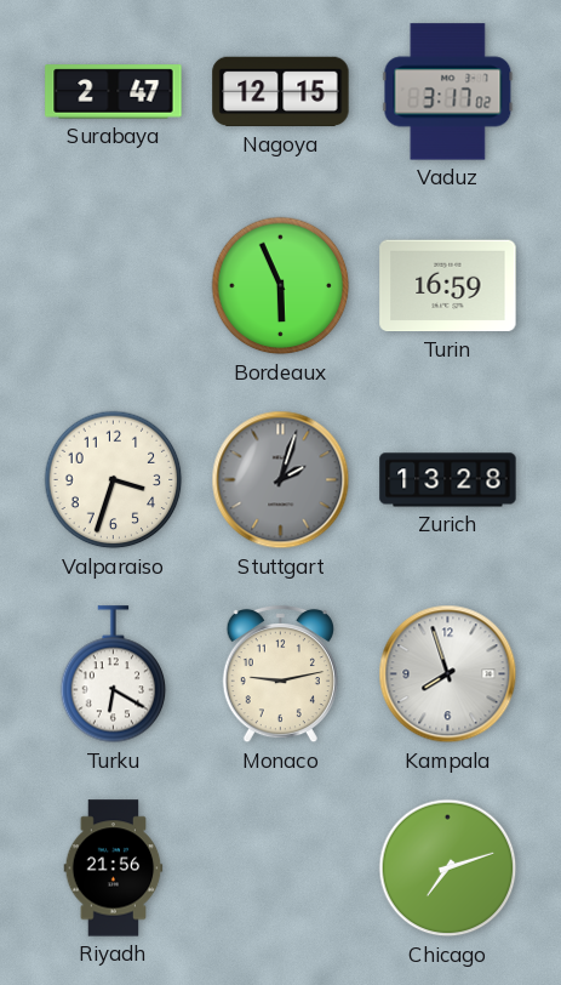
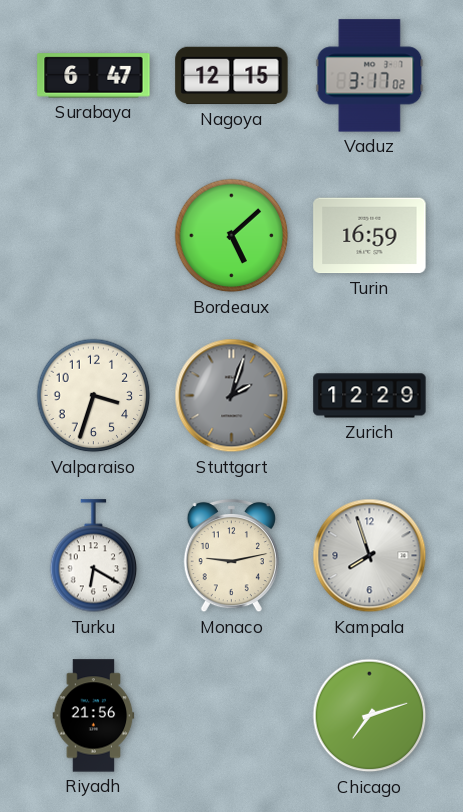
Surabaya: 2:47 -> 6:47
Bordeaux: 5:56 -> 5:08
Zurich: 13:28 -> 12:29
